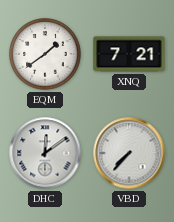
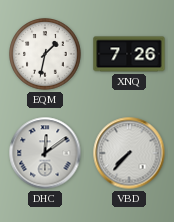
EQM: 1:39 -> 1:32
XNQ: 7:21 -> 7:26
